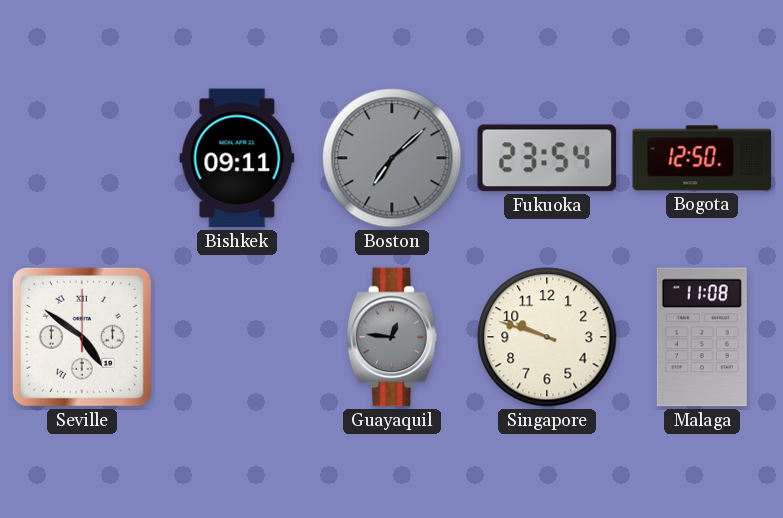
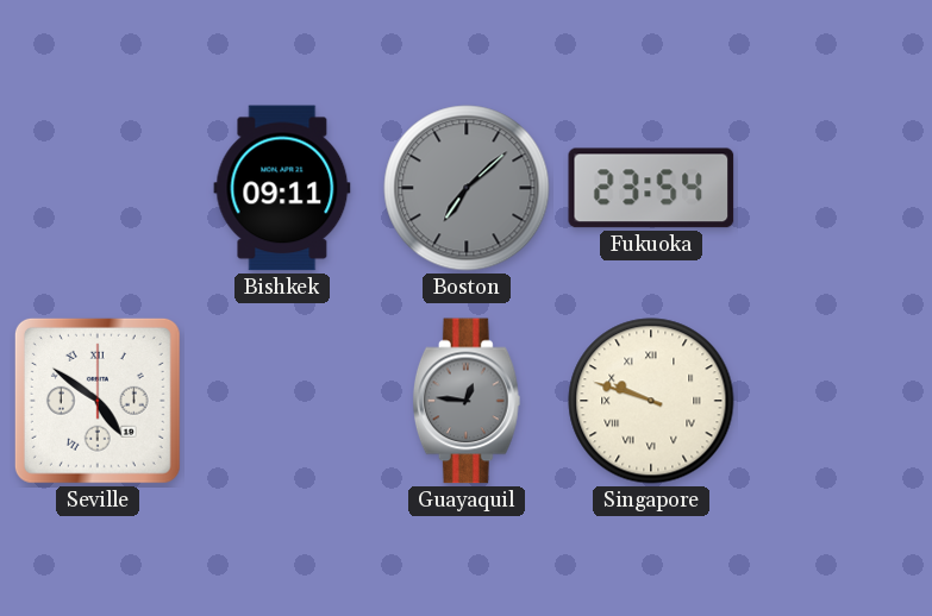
Bogota: 12:50 -> none
Singapore numerals: Arabic -> Roman
Malaga: 11:08 -> none
